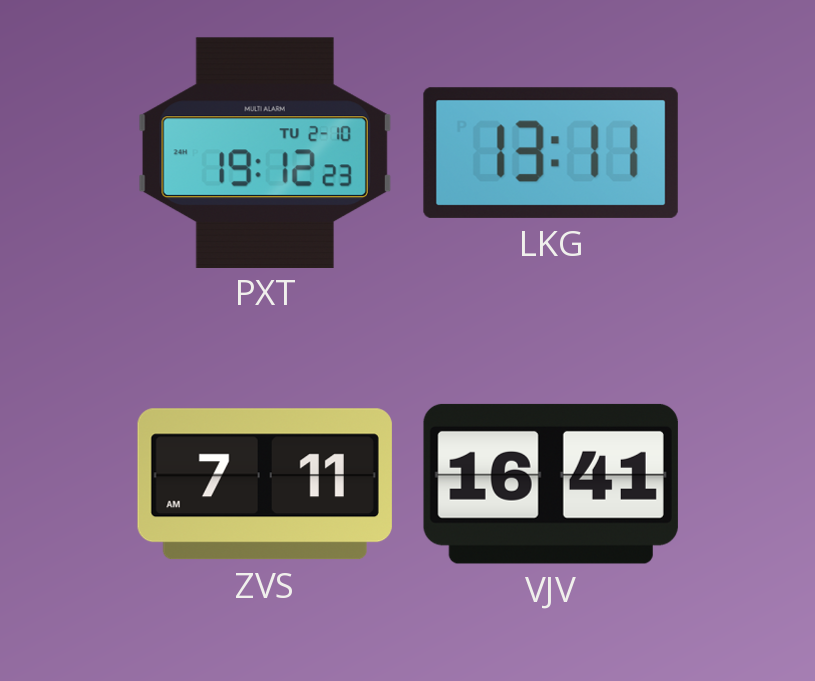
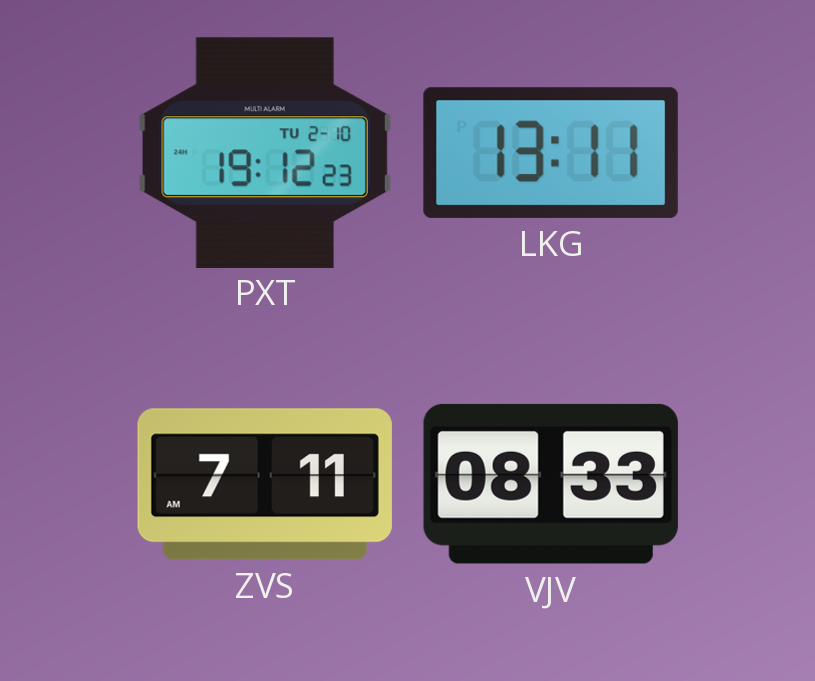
VJV: 16:41 -> 08:33
